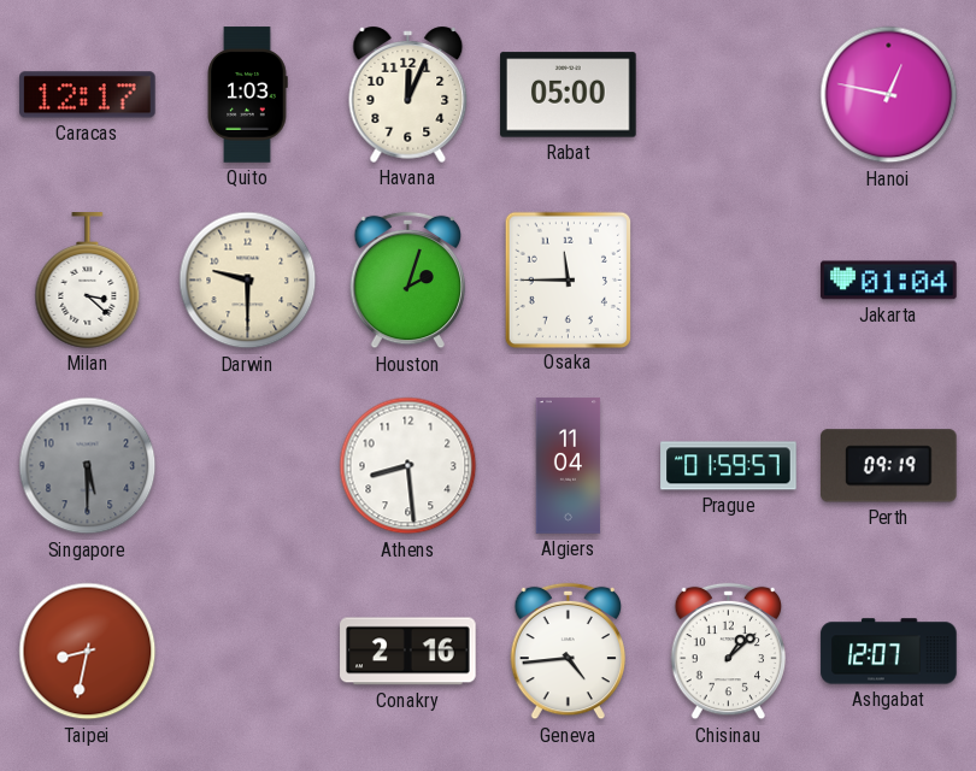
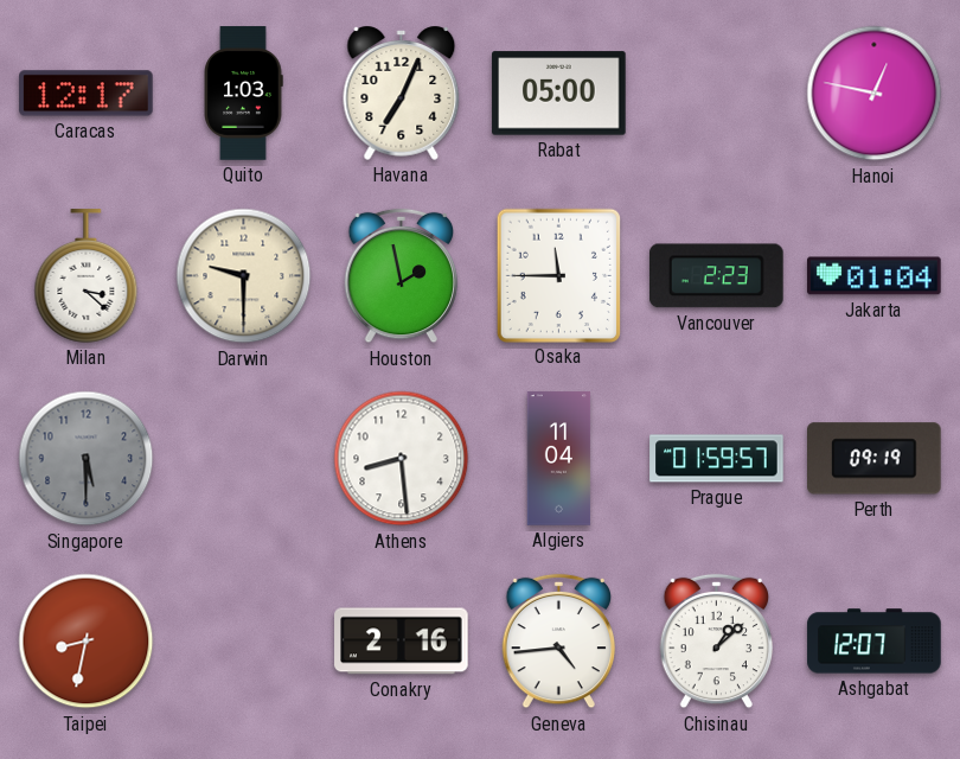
Havana: 12:04 -> 7:04
Houston: 2:03 -> 1:58
Vancouver: none -> 2:23
